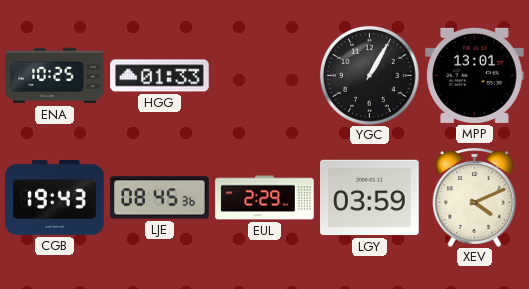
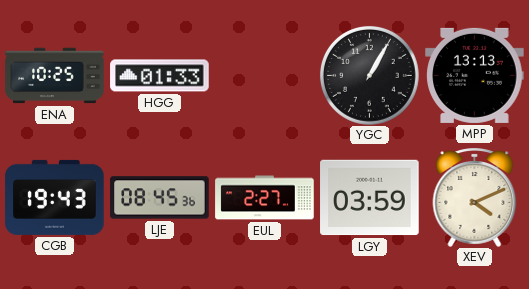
MPP: 13:01 -> 13:13
EUL: 2:29 -> 2:27
